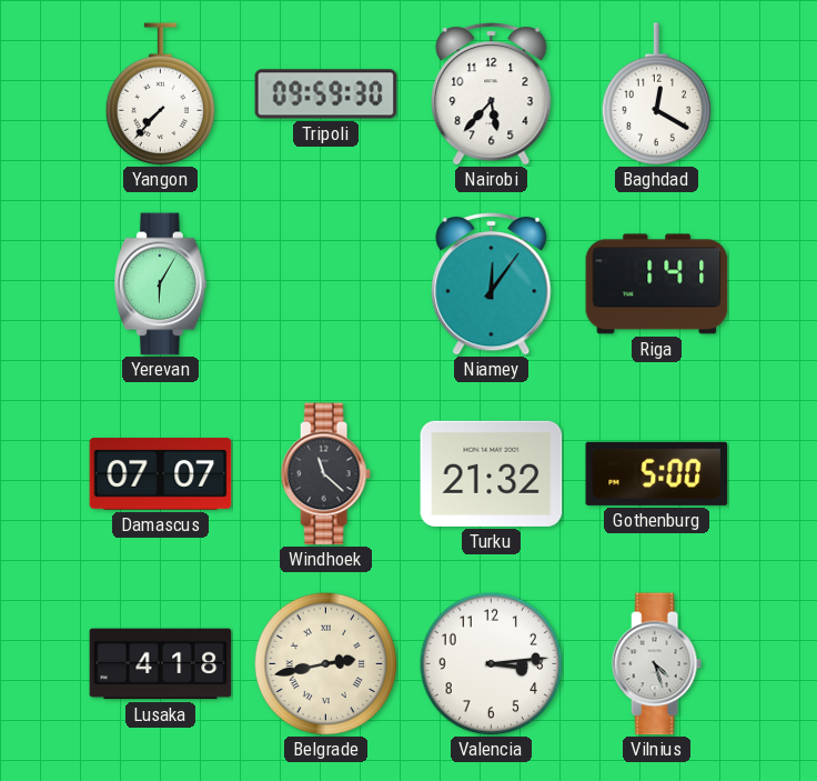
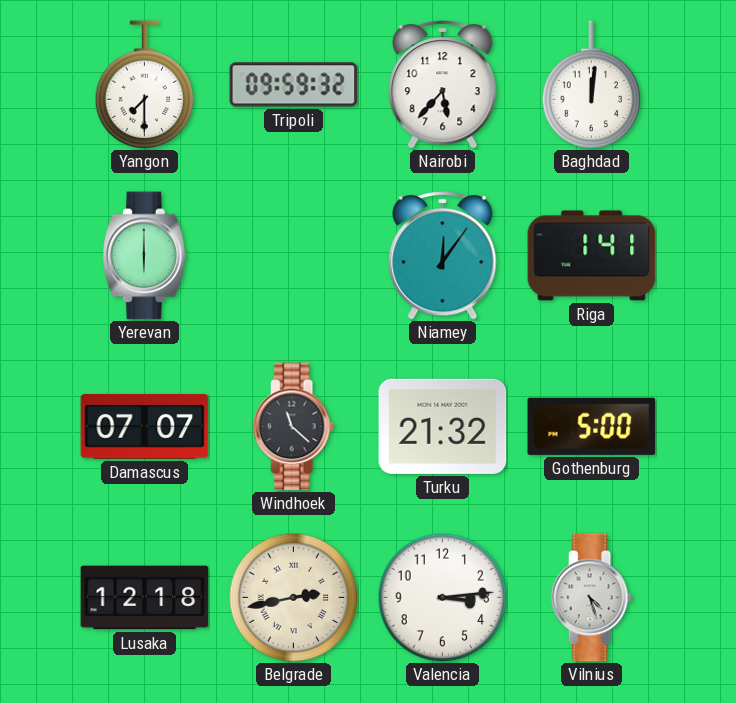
Yangon: 7:37 -> 7:30
Tripoli: 09:59:30 -> 09:59:32
Baghdad: 12:20 -> 12:01
Yerevan: 6:05 -> 6:00
Lusaka: 4:18 -> 12:18
